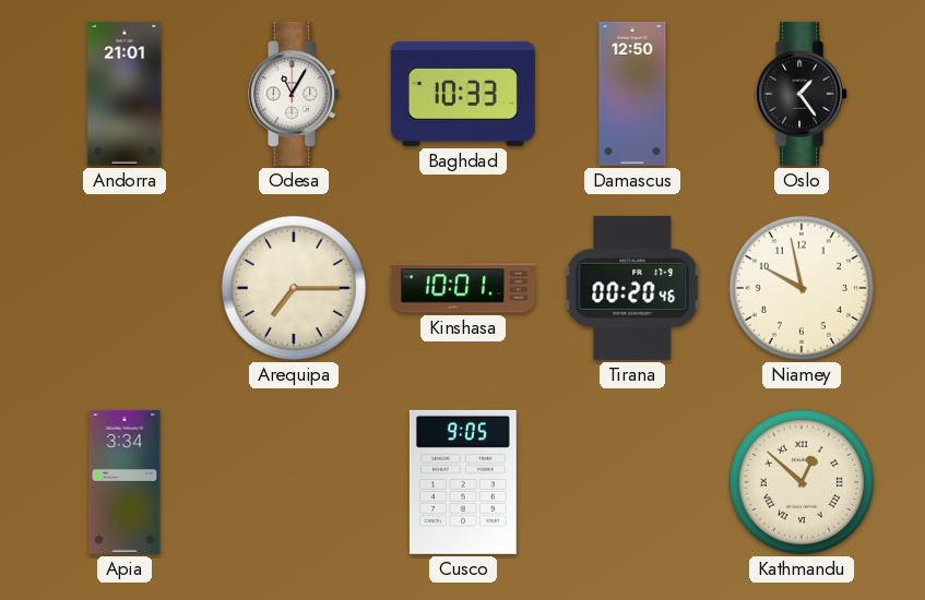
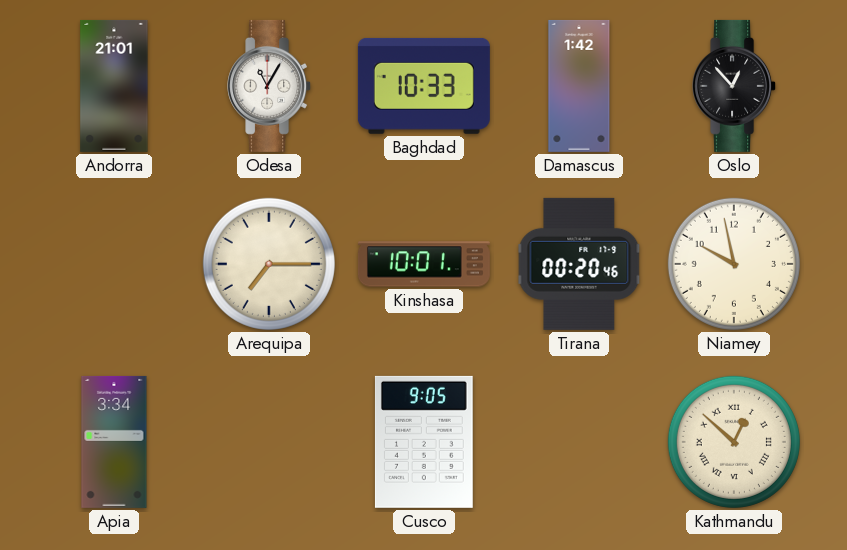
Damascus: 12:50 -> 1:42
Oslo: 1:24 -> 12:53
